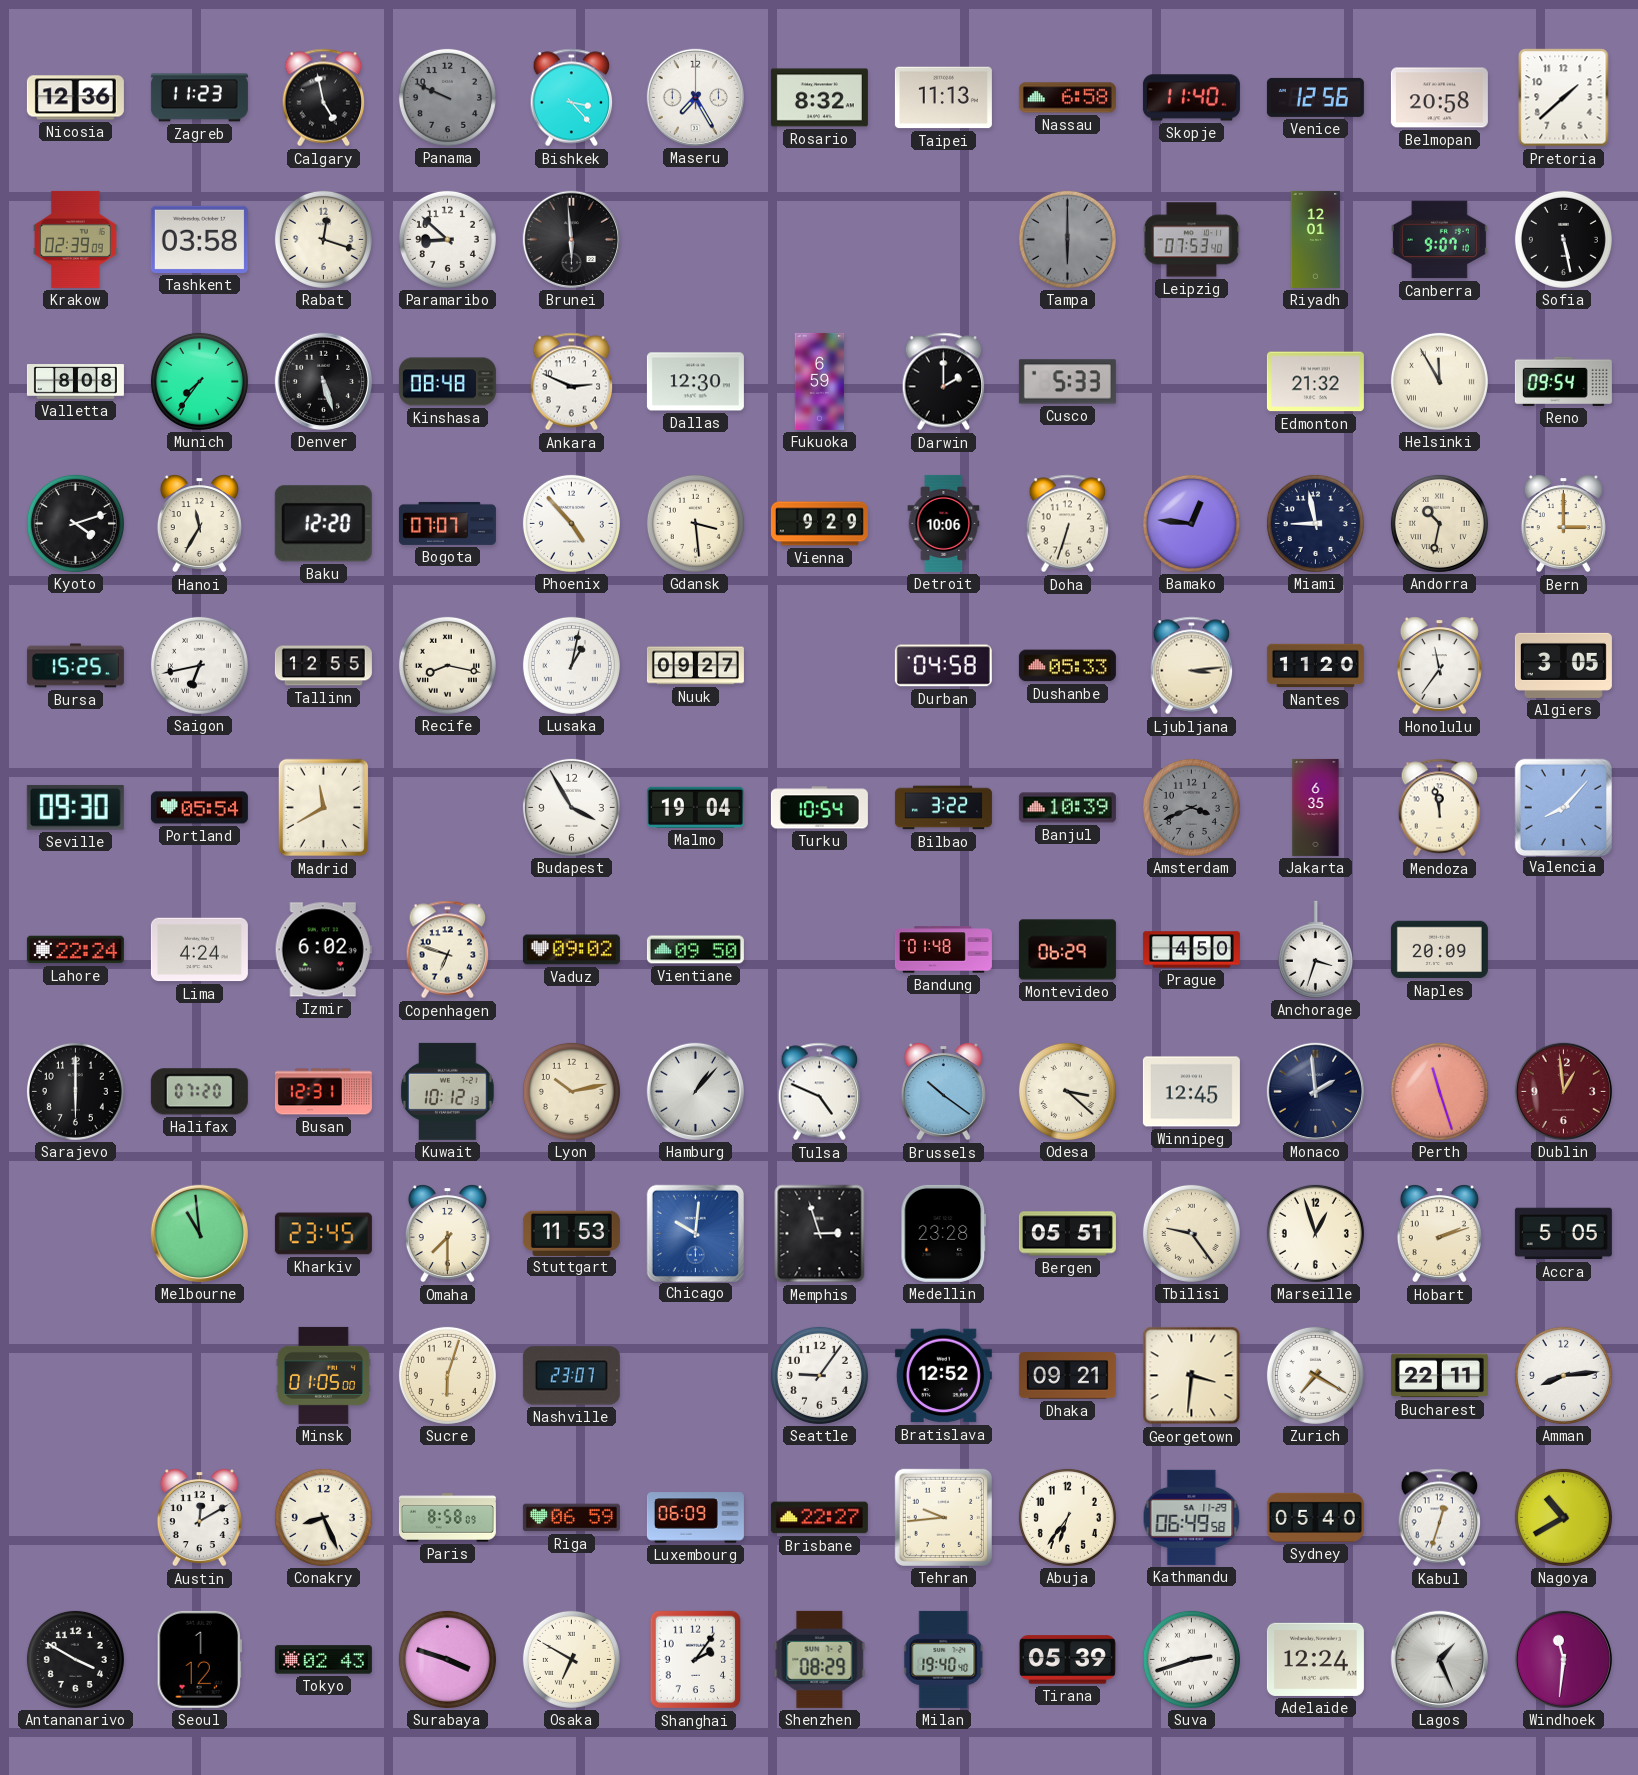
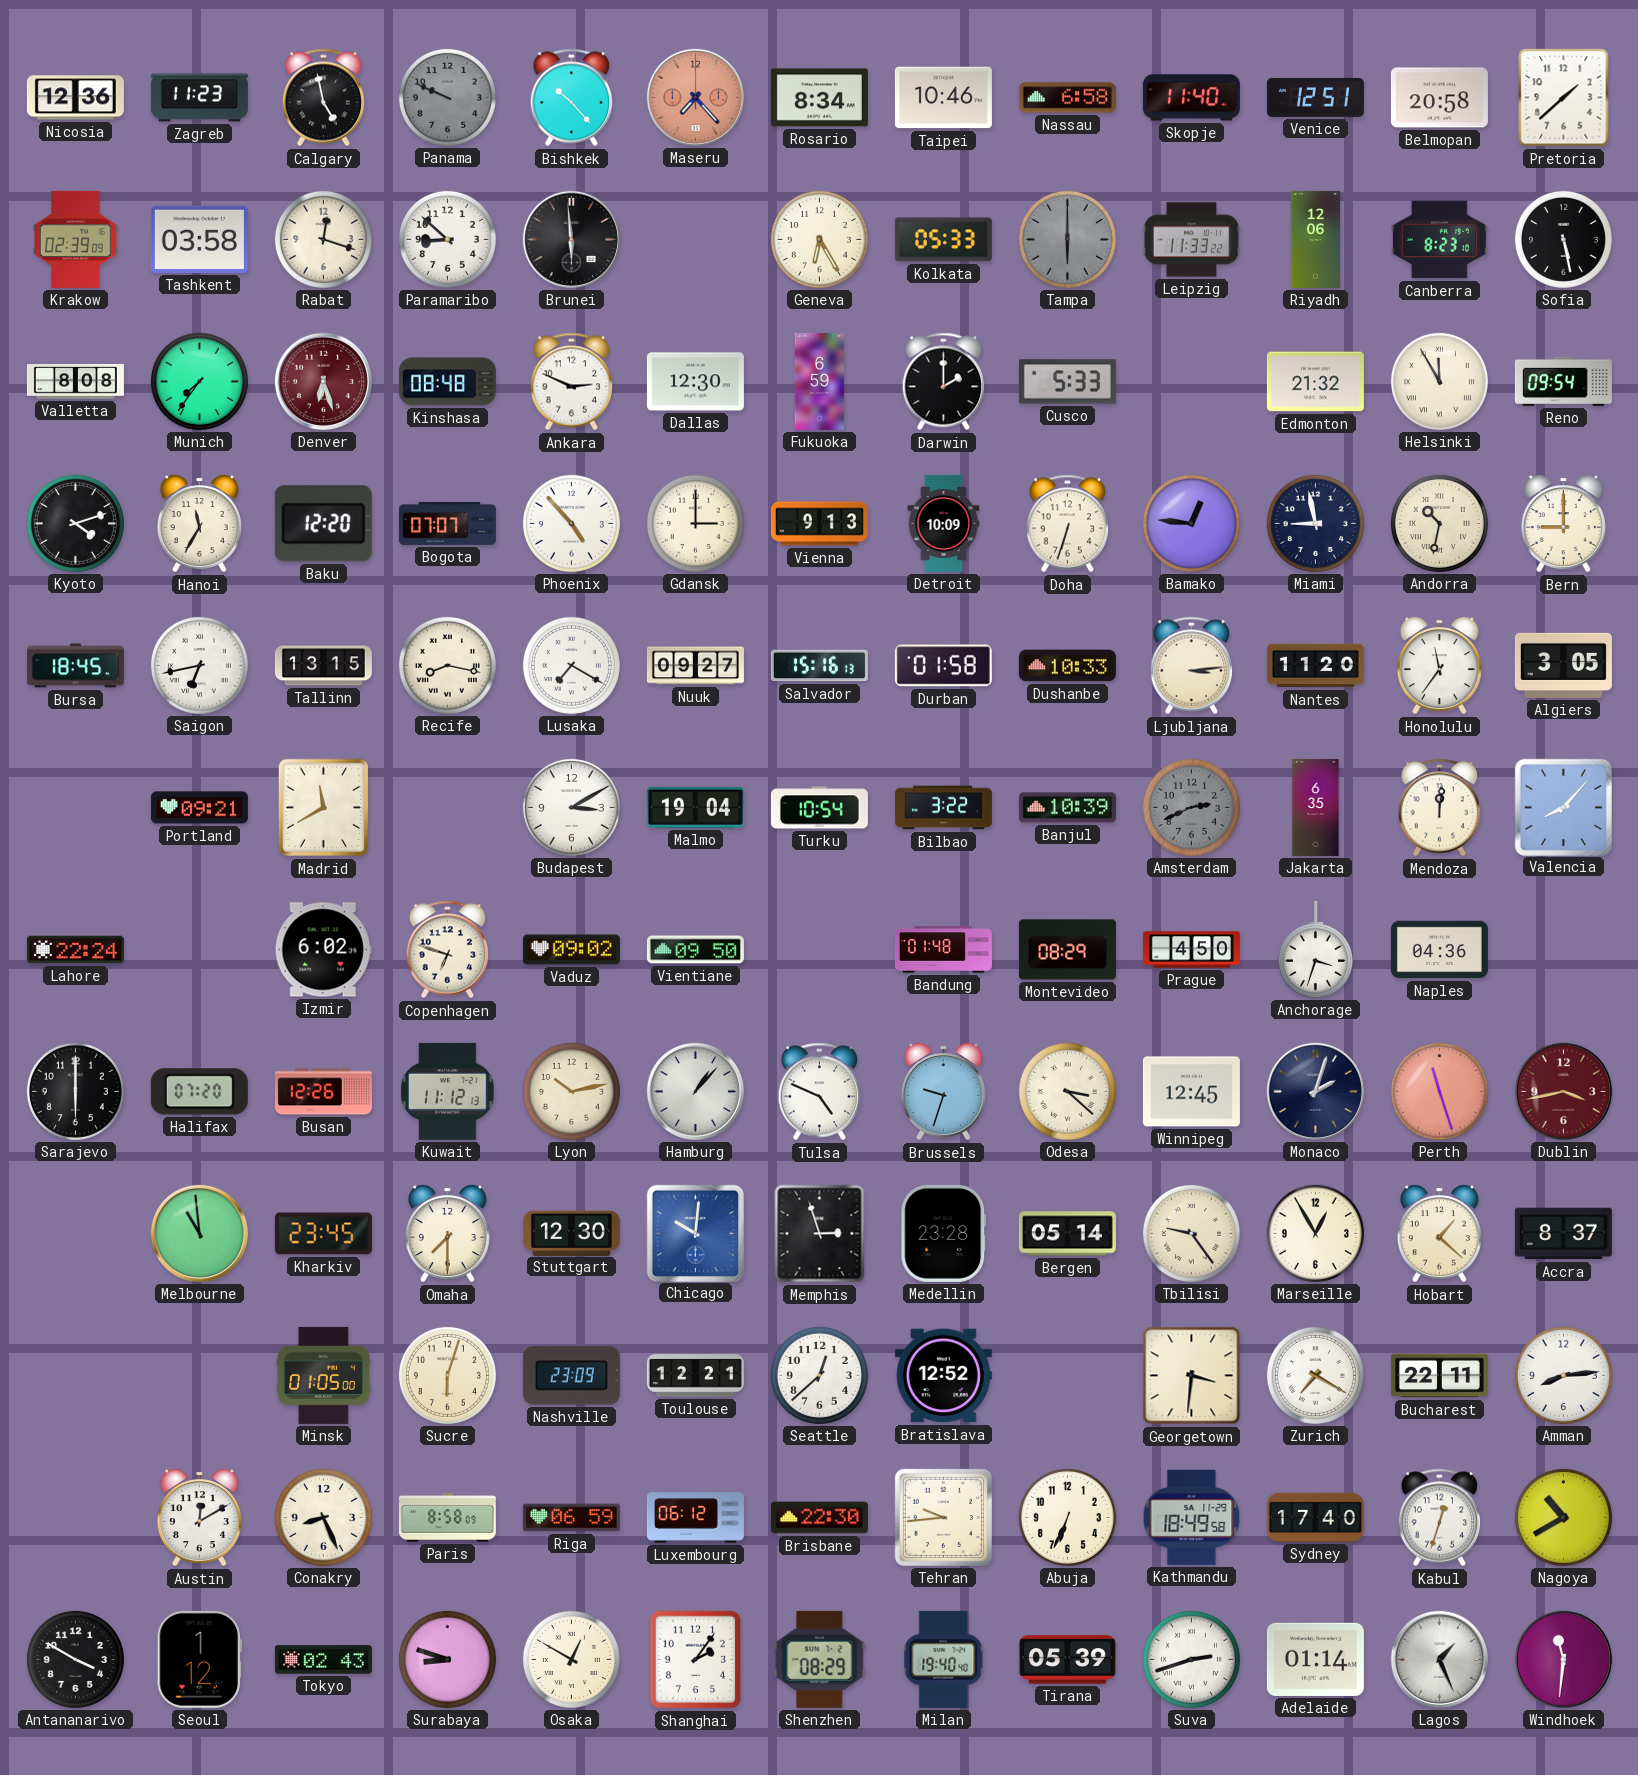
Bishkek: 3:23 -> 10:23
Maseru: 7:25 -> 7:23
Maseru dial: white -> salmon
Rosario: 8:32 -> 8:34
Taipei: 11:13 -> 10:46
Venice: 12:56 -> 12:51
Geneva: none -> 6:25
Kolkata: none -> 05:33
Leipzig: 07:53 -> 11:33
Riyadh: 12:01 -> 12:06
Canberra: 9:07 -> 8:23
Denver: 5:27 -> 6:27
Denver dial: black -> burgundy
Gdansk: 3:29 -> 3:00
Vienna: 9:29 -> 9:13
Detroit: 10:06 -> 10:09
Bern: 3:00 -> 9:00
Bursa: 15:25 -> 18:45
Tallinn: 12:55 -> 13:15
Lusaka: 1:02 -> 7:20
Salvador: none -> 15:16
Durban: 04:58 -> 01:58
Dushanbe: 05:33 -> 10:33
Seville: 09:30 -> none
Portland: 05:54 -> 09:21
Budapest: 3:55 -> 3:10
Amsterdam: 3:41 -> 2:41
Mendoza: 11:58 -> 12:01
Lima: 4:24 -> none
Montevideo: 06:29 -> 08:29
Naples: 20:09 -> 04:36
Busan: 12:31 -> 12:26
Kuwait: 10:12 -> 11:12
Brussels: 10:21 -> 9:33
Monaco: 1:59 -> 2:03
Dublin: 12:59 -> 3:43
Stuttgart: 11:53 -> 12:30
Bergen: 05:51 -> 05:14
Marseille: 12:57 -> 12:55
Hobart: 2:12 -> 1:22
Accra: 5:05 -> 8:37
Nashville: 23:07 -> 23:09
Toulouse: none -> 12:21
Seattle: 9:06 -> 12:38
Dhaka: 09:21 -> none
Luxembourg: 06:09 -> 06:12
Brisbane: 22:27 -> 22:30
Abuja: 6:36 -> 6:34
Kathmandu: 06:49 -> 18:49
Sydney: 05:40 -> 17:40
Surabaya: 3:48 -> 8:48
Osaka: 6:50 -> 12:50
Adelaide: 12:24 -> 01:14
